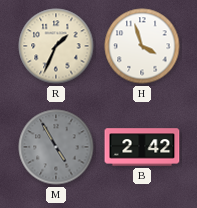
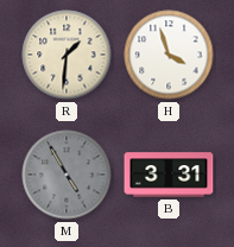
R: 1:34 -> 1:31
B: 2:42 -> 3:31
